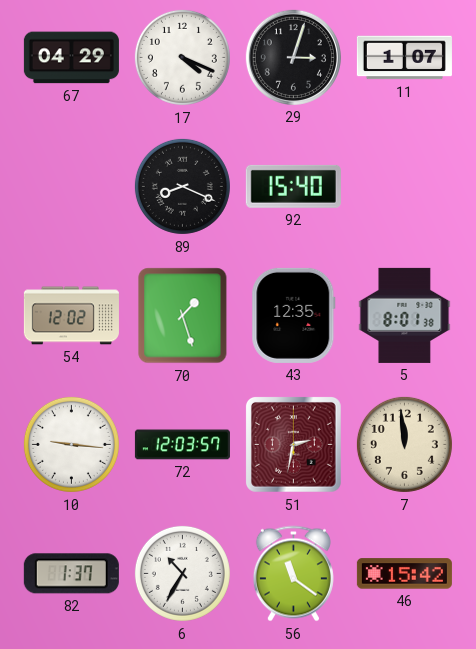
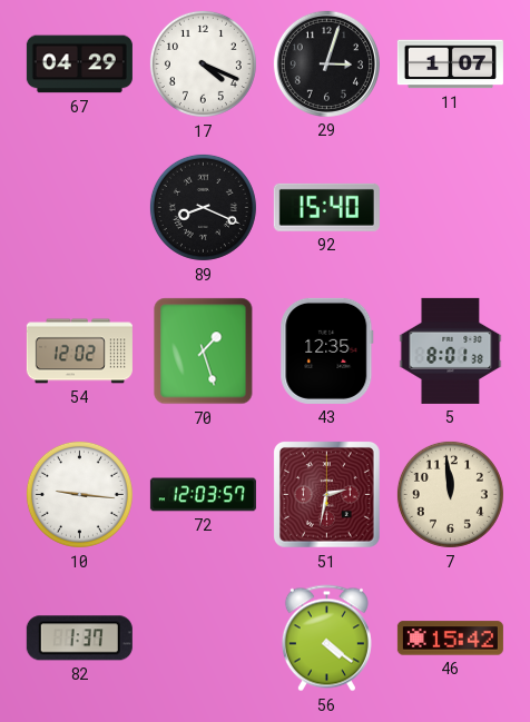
6: 10:35 -> none
56: 11:21 -> 4:21
